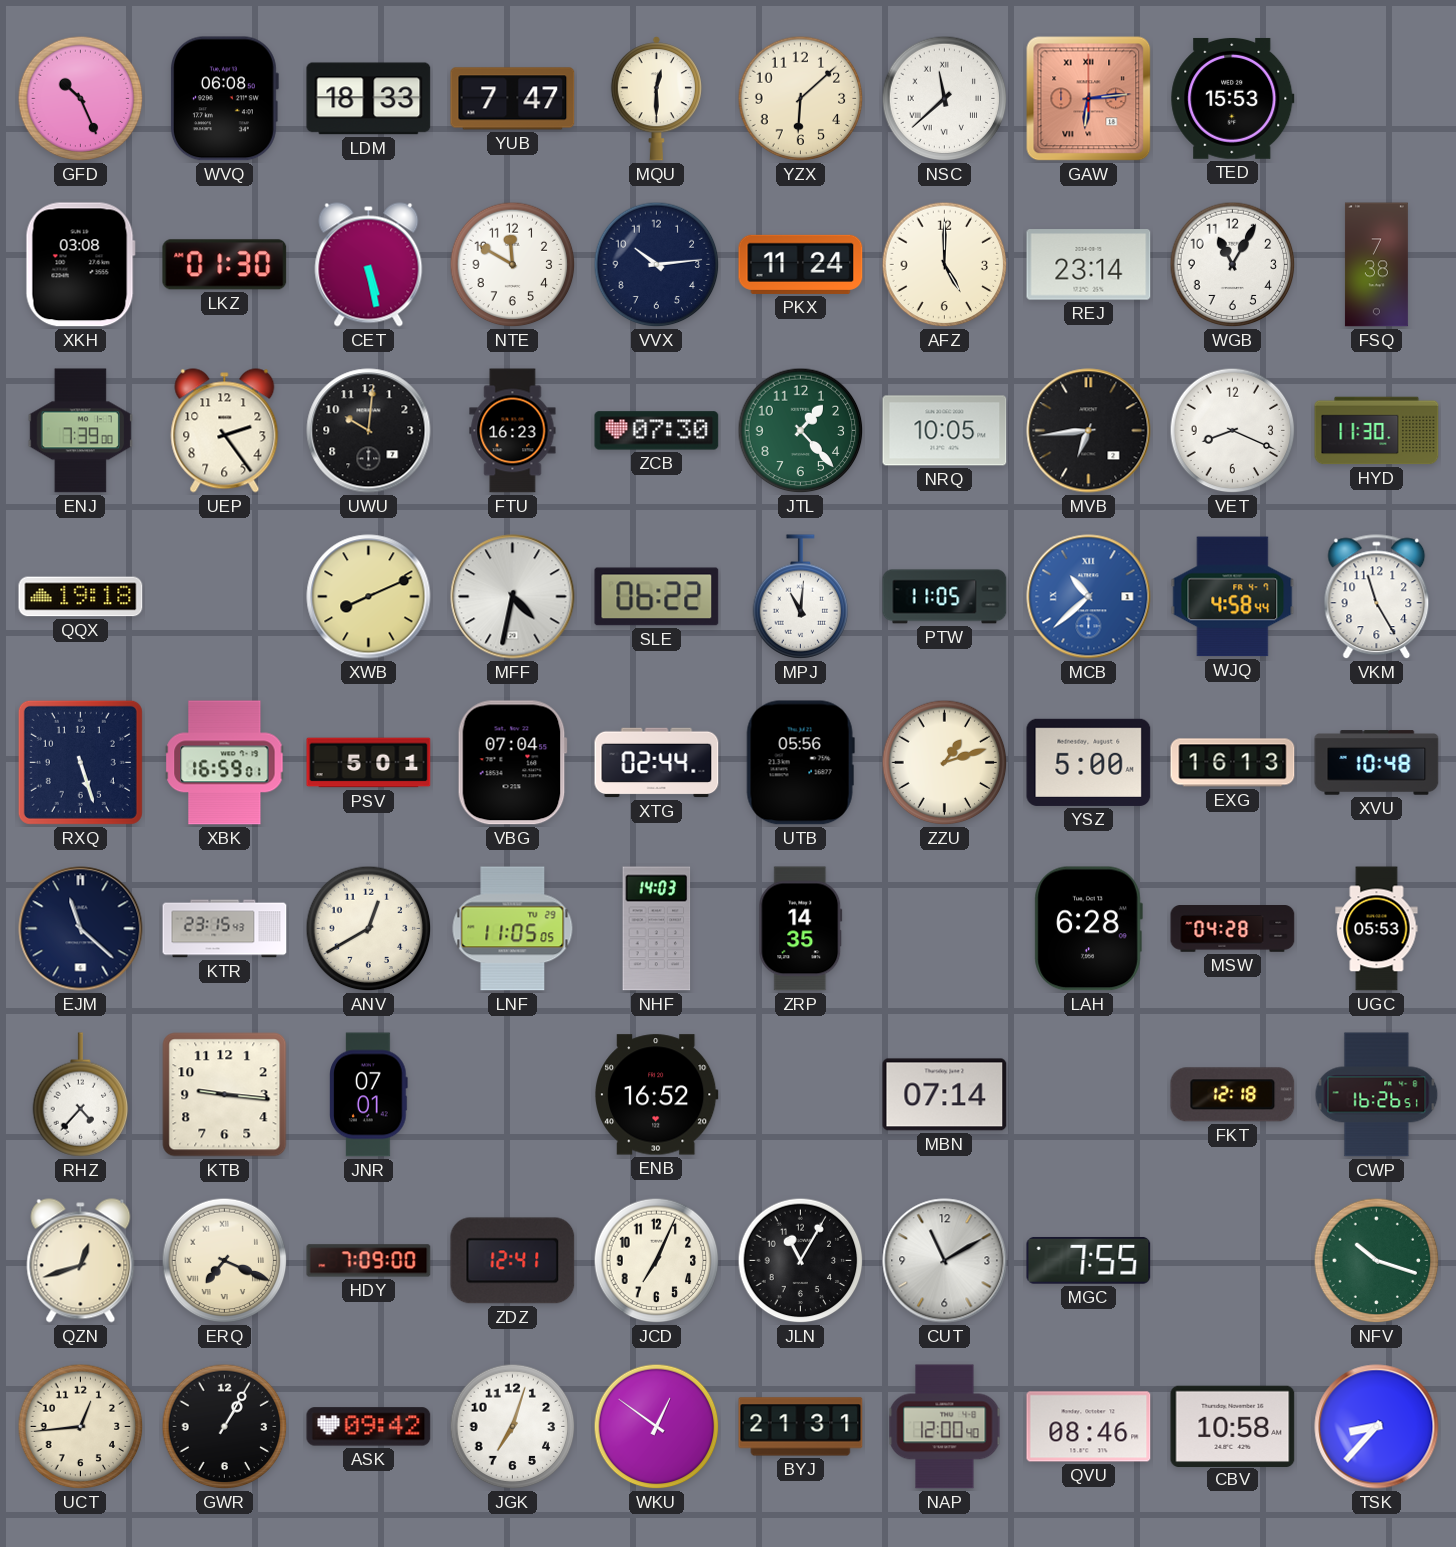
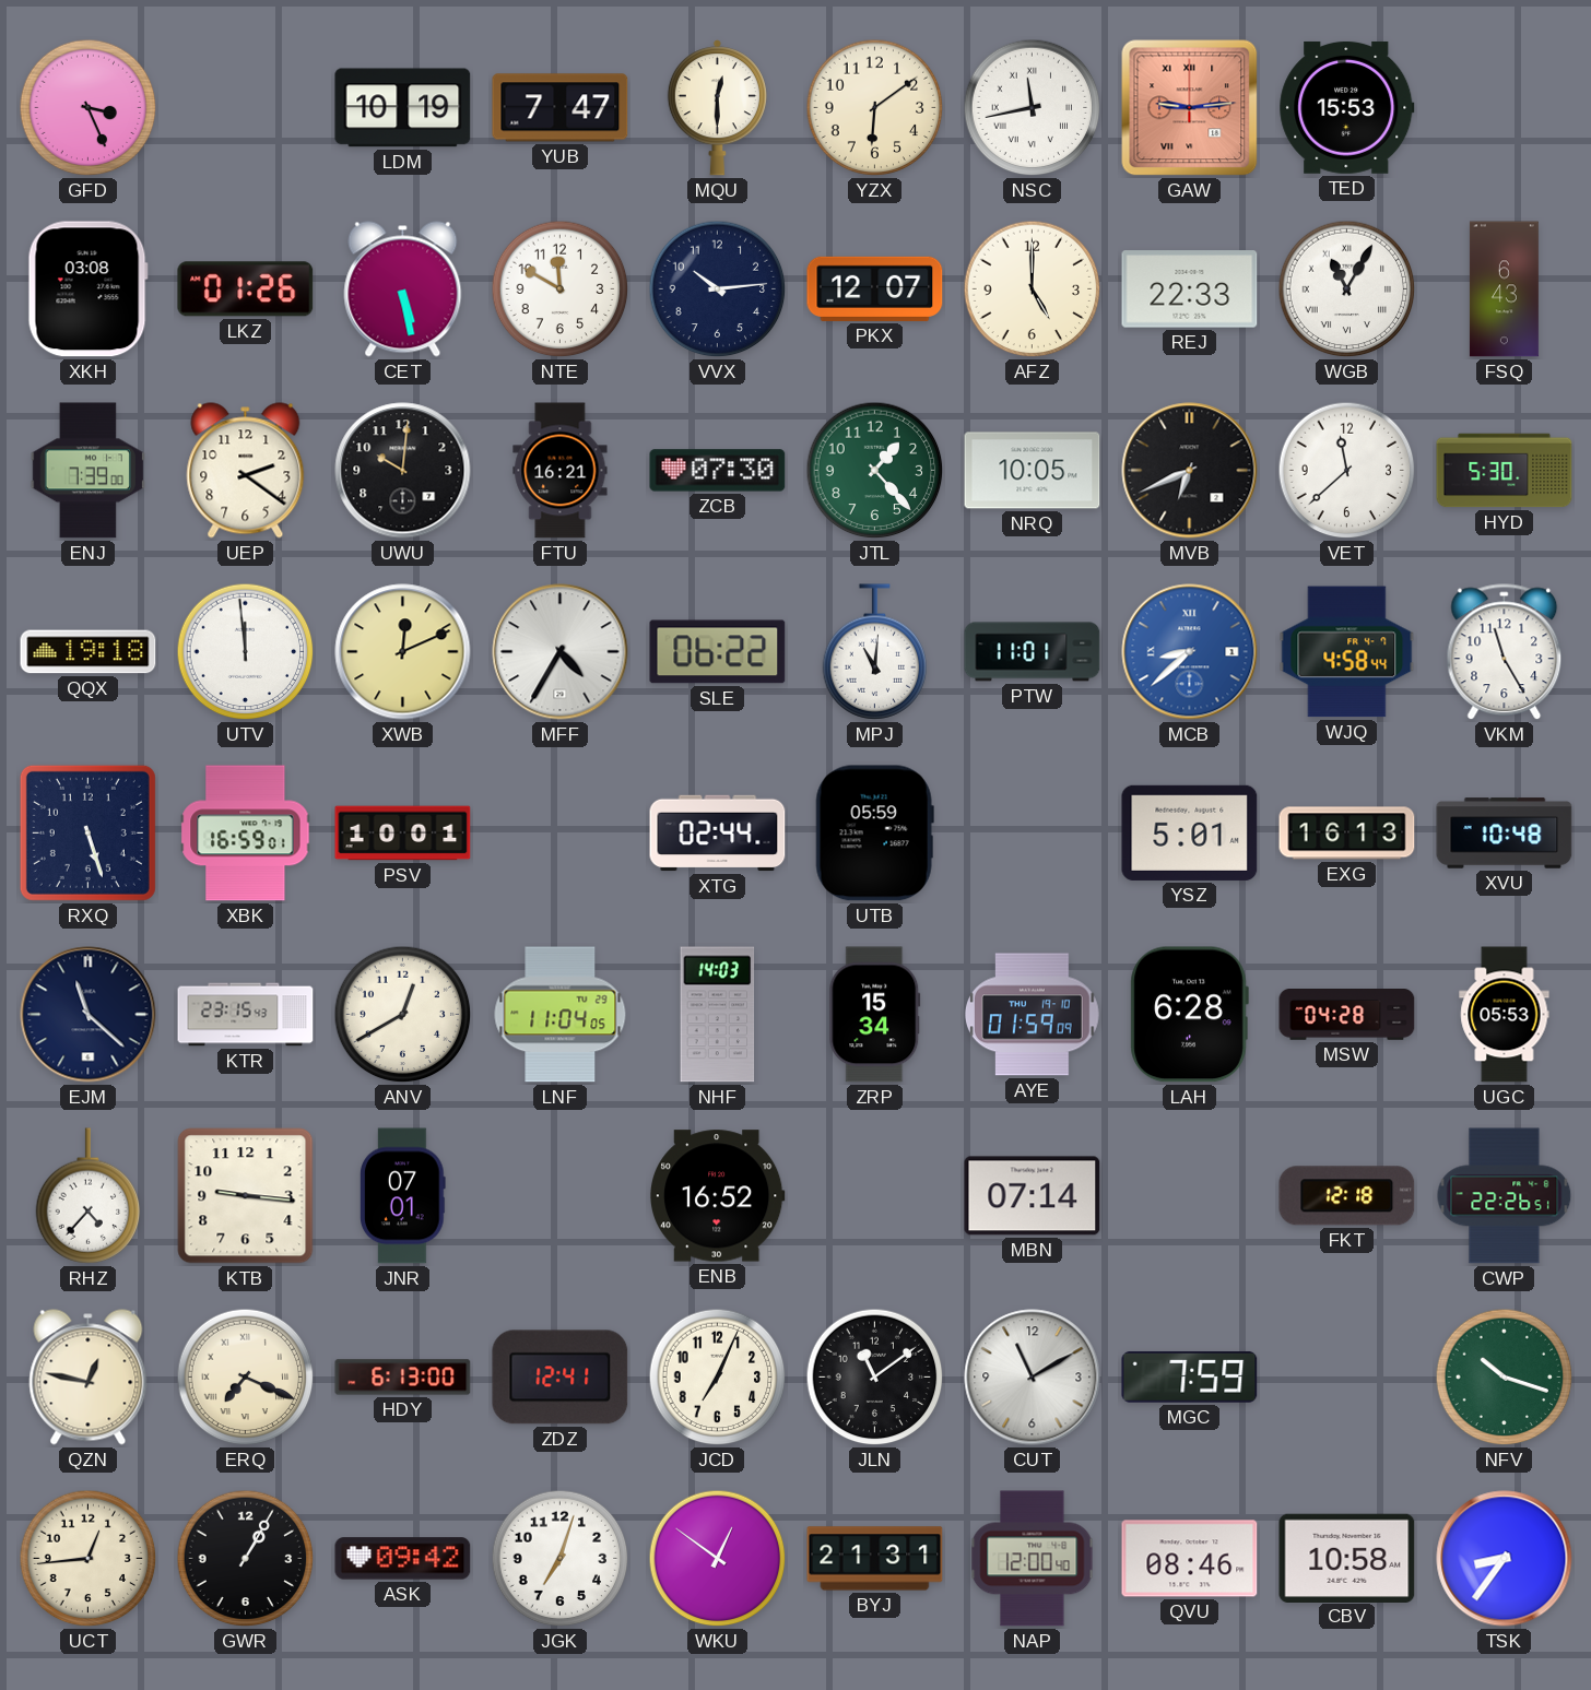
GFD: 10:26 -> 3:26
WVQ: 06:08 -> none
LDM: 18:33 -> 10:19
YZX: 6:08 -> 6:09
NSC: 11:38 -> 11:43
GAW: 6:14 -> 9:14
LKZ: 01:30 -> 01:26
PKX: 11:24 -> 12:07
REJ: 23:14 -> 22:33
WGB numerals: Arabic -> Roman
FSQ: 7:38 -> 6:43
UEP: 2:24 -> 2:21
FTU: 16:23 -> 16:21
MVB: 6:44 -> 6:41
VET: 8:19 -> 11:38
HYD: 11:30 -> 5:30
UTV: none -> 11:59
XWB: 8:11 -> 12:11
MFF: 4:32 -> 4:35
PTW: 11:05 -> 11:01
MCB: 10:38 -> 8:38
PSV: 5:01 -> 10:01
VBG: 07:04 -> none
UTB: 05:56 -> 05:59
ZZU: 1:12 -> none
YSZ: 5:00 -> 5:01
LNF: 11:05 -> 11:04
ZRP: 14:35 -> 15:34
AYE: none -> 01:59
CWP: 16:26 -> 22:26
QZN: 12:42 -> 12:47
HDY: 7:09 -> 6:13
JLN: 11:05 -> 11:09
MGC: 7:55 -> 7:59
TSK: 8:37 -> 8:36
